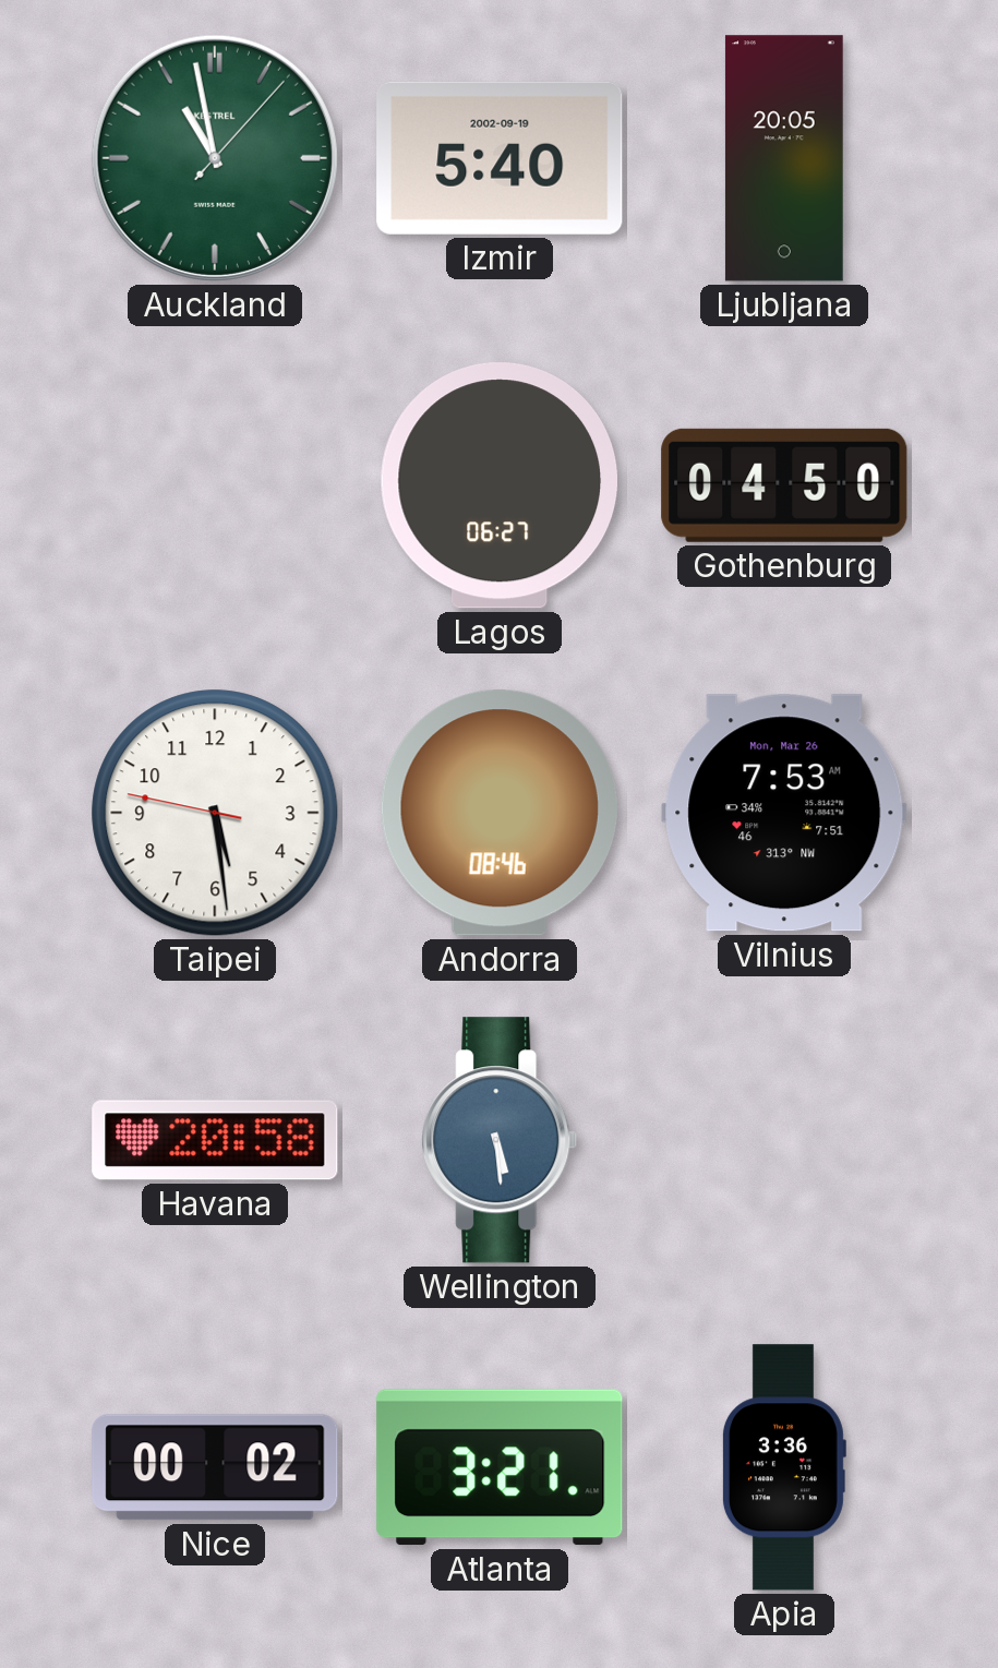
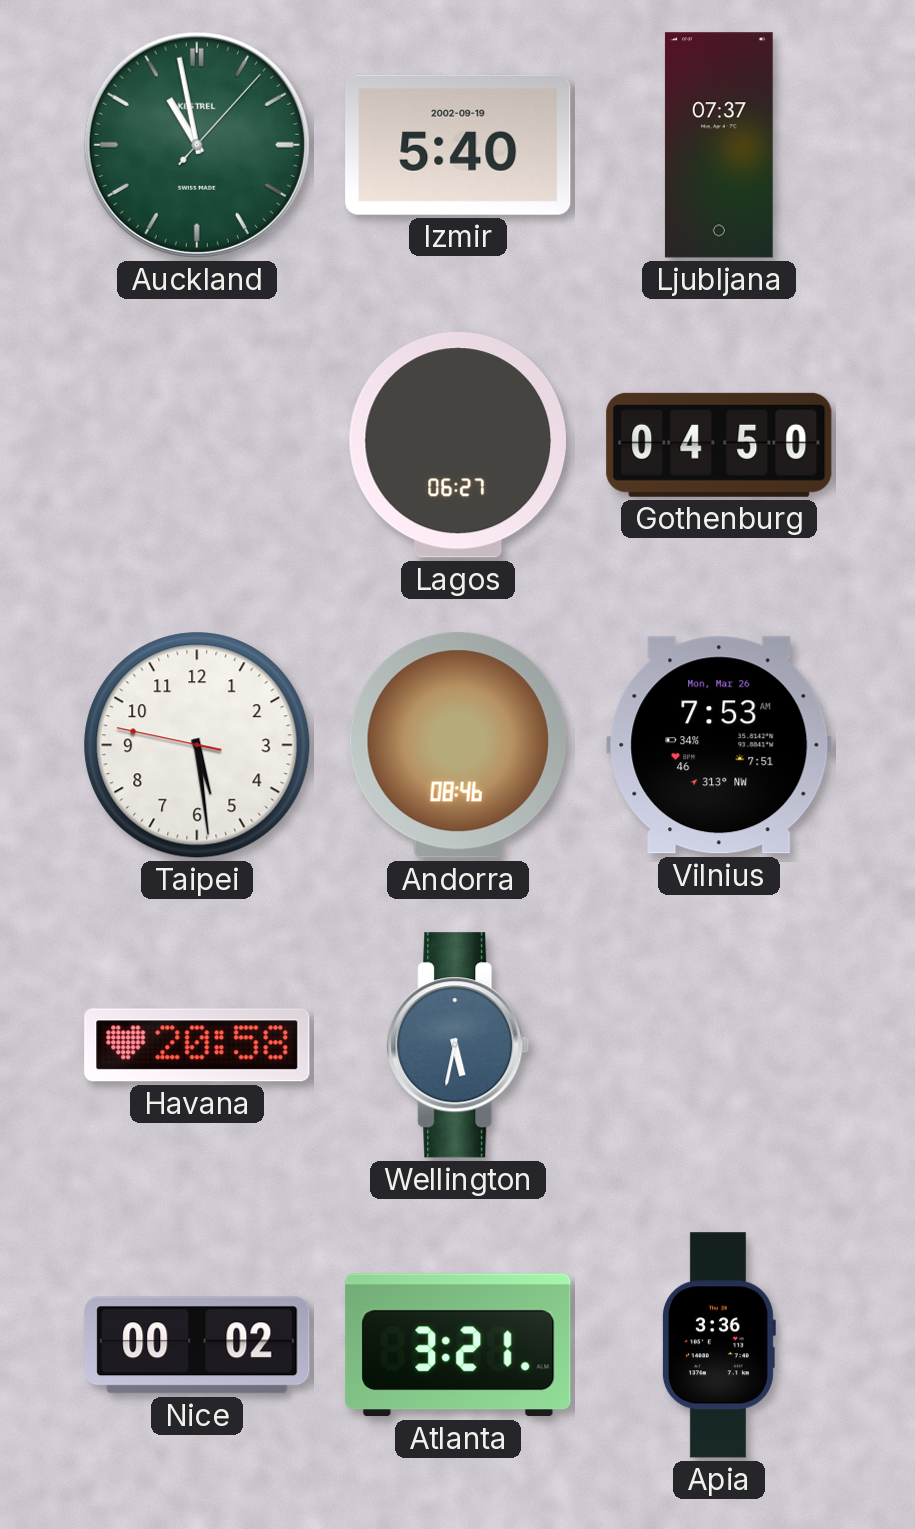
Ljubljana: 20:05 -> 07:37
Wellington: 5:29 -> 5:32
